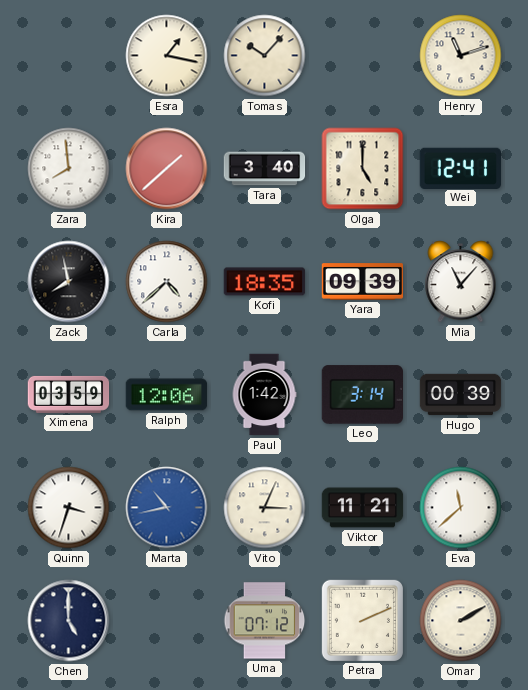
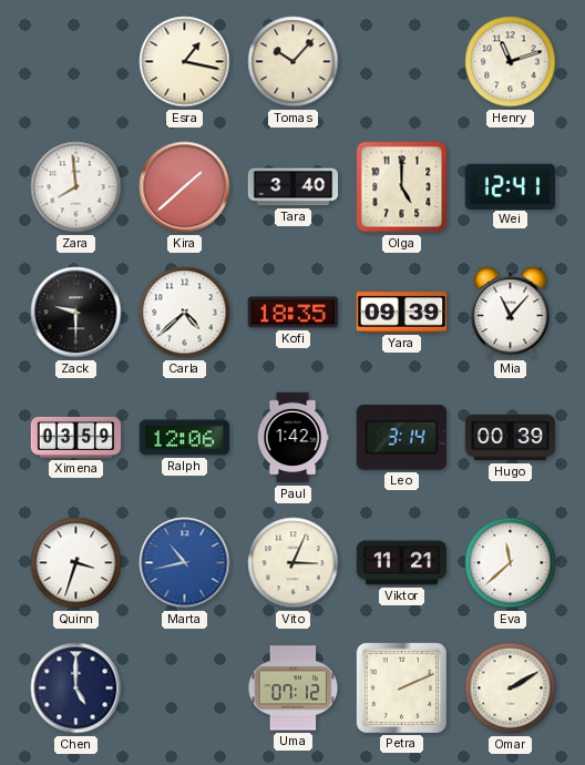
Zack: 7:58 -> 9:30
